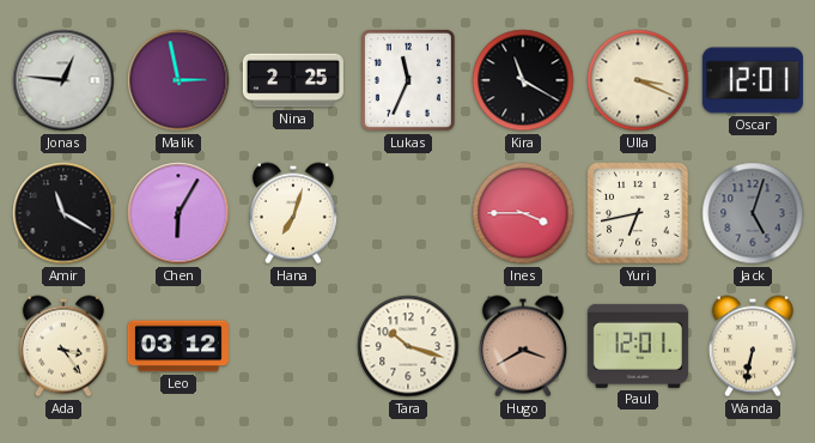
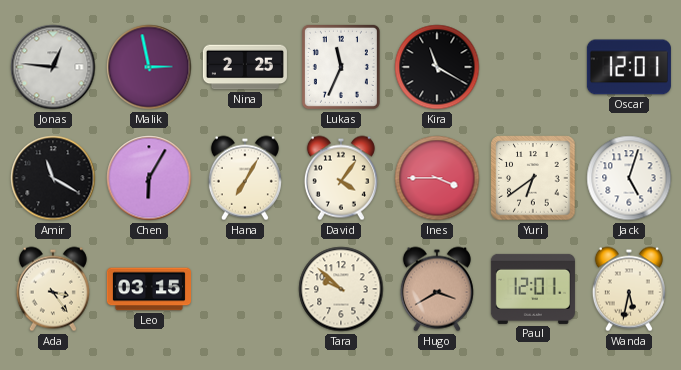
Ulla: 3:19 -> none
Hana: 7:03 -> 7:05
David: none -> 4:06
Yuri: 6:43 -> 6:39
Jack dial: grey -> white
Leo: 03:12 -> 03:15
Tara: 10:18 -> 9:52
Wanda: 6:32 -> 5:32
